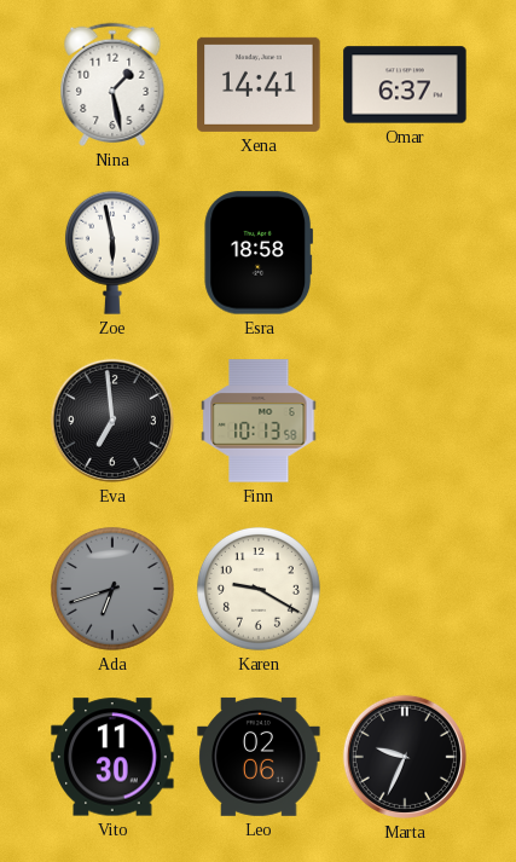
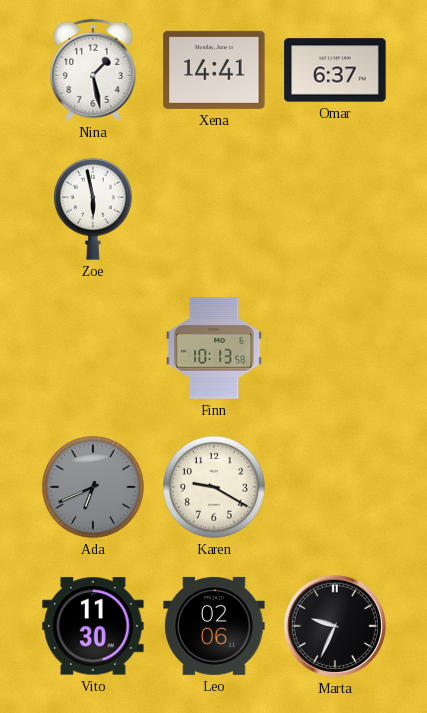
Esra: 18:58 -> none
Eva: 6:59 -> none
Ada: 6:42 -> 6:41
